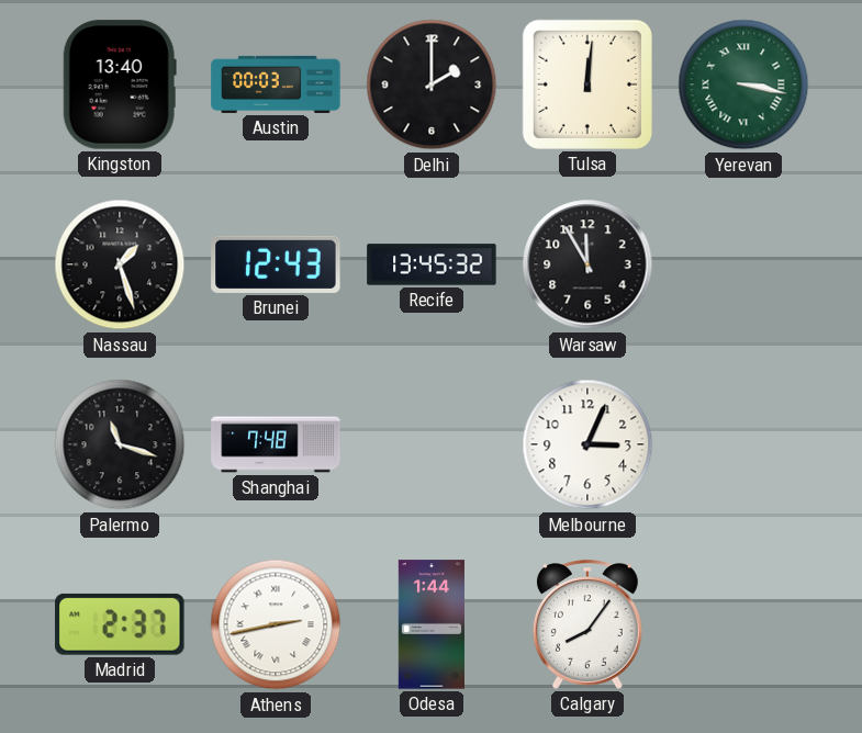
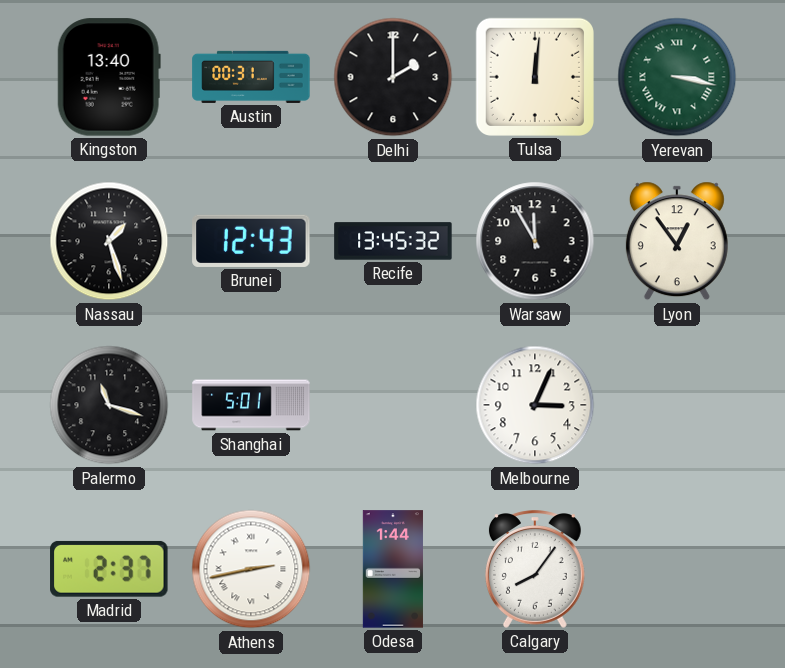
Austin: 00:03 -> 00:31
Lyon: none -> 12:54
Shanghai: 7:48 -> 5:01
